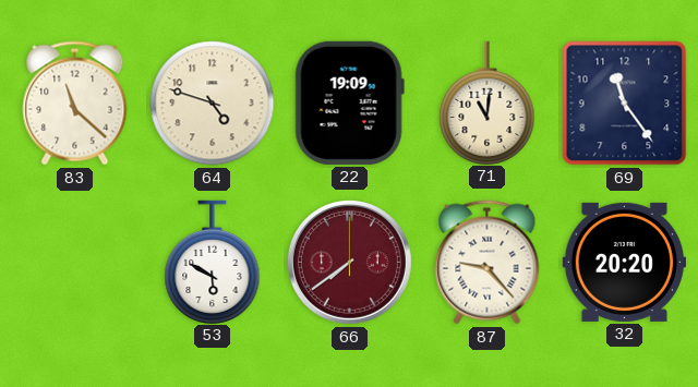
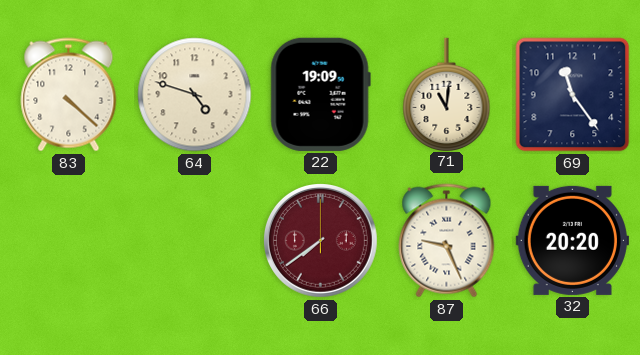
83: 11:22 -> 4:22
53: 5:50 -> none
87: 9:23 -> 9:26
